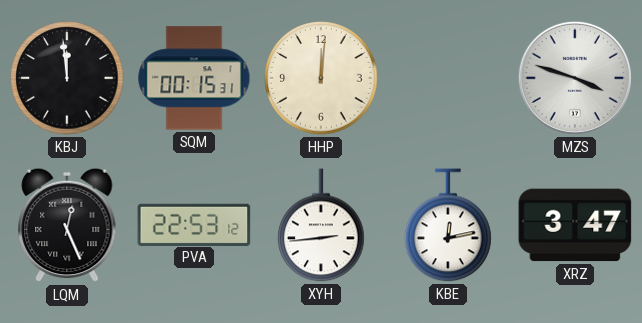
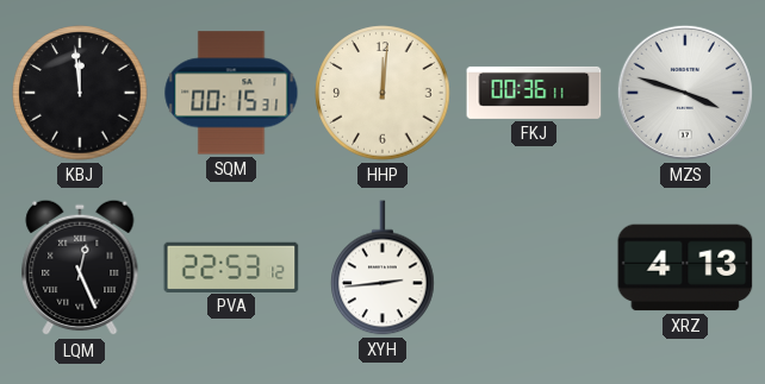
FKJ: none -> 00:36
KBE: 12:13 -> none
XRZ: 3:47 -> 4:13
